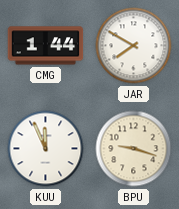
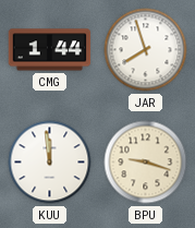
JAR: 7:50 -> 7:57
KUU: 11:56 -> 11:59
